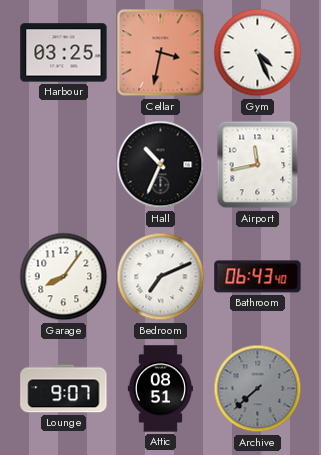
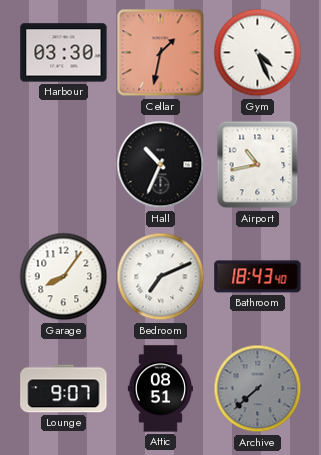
Harbour: 03:25 -> 03:30
Cellar: 3:32 -> 1:32
Airport: 11:43 -> 10:43
Bathroom: 06:43 -> 18:43
